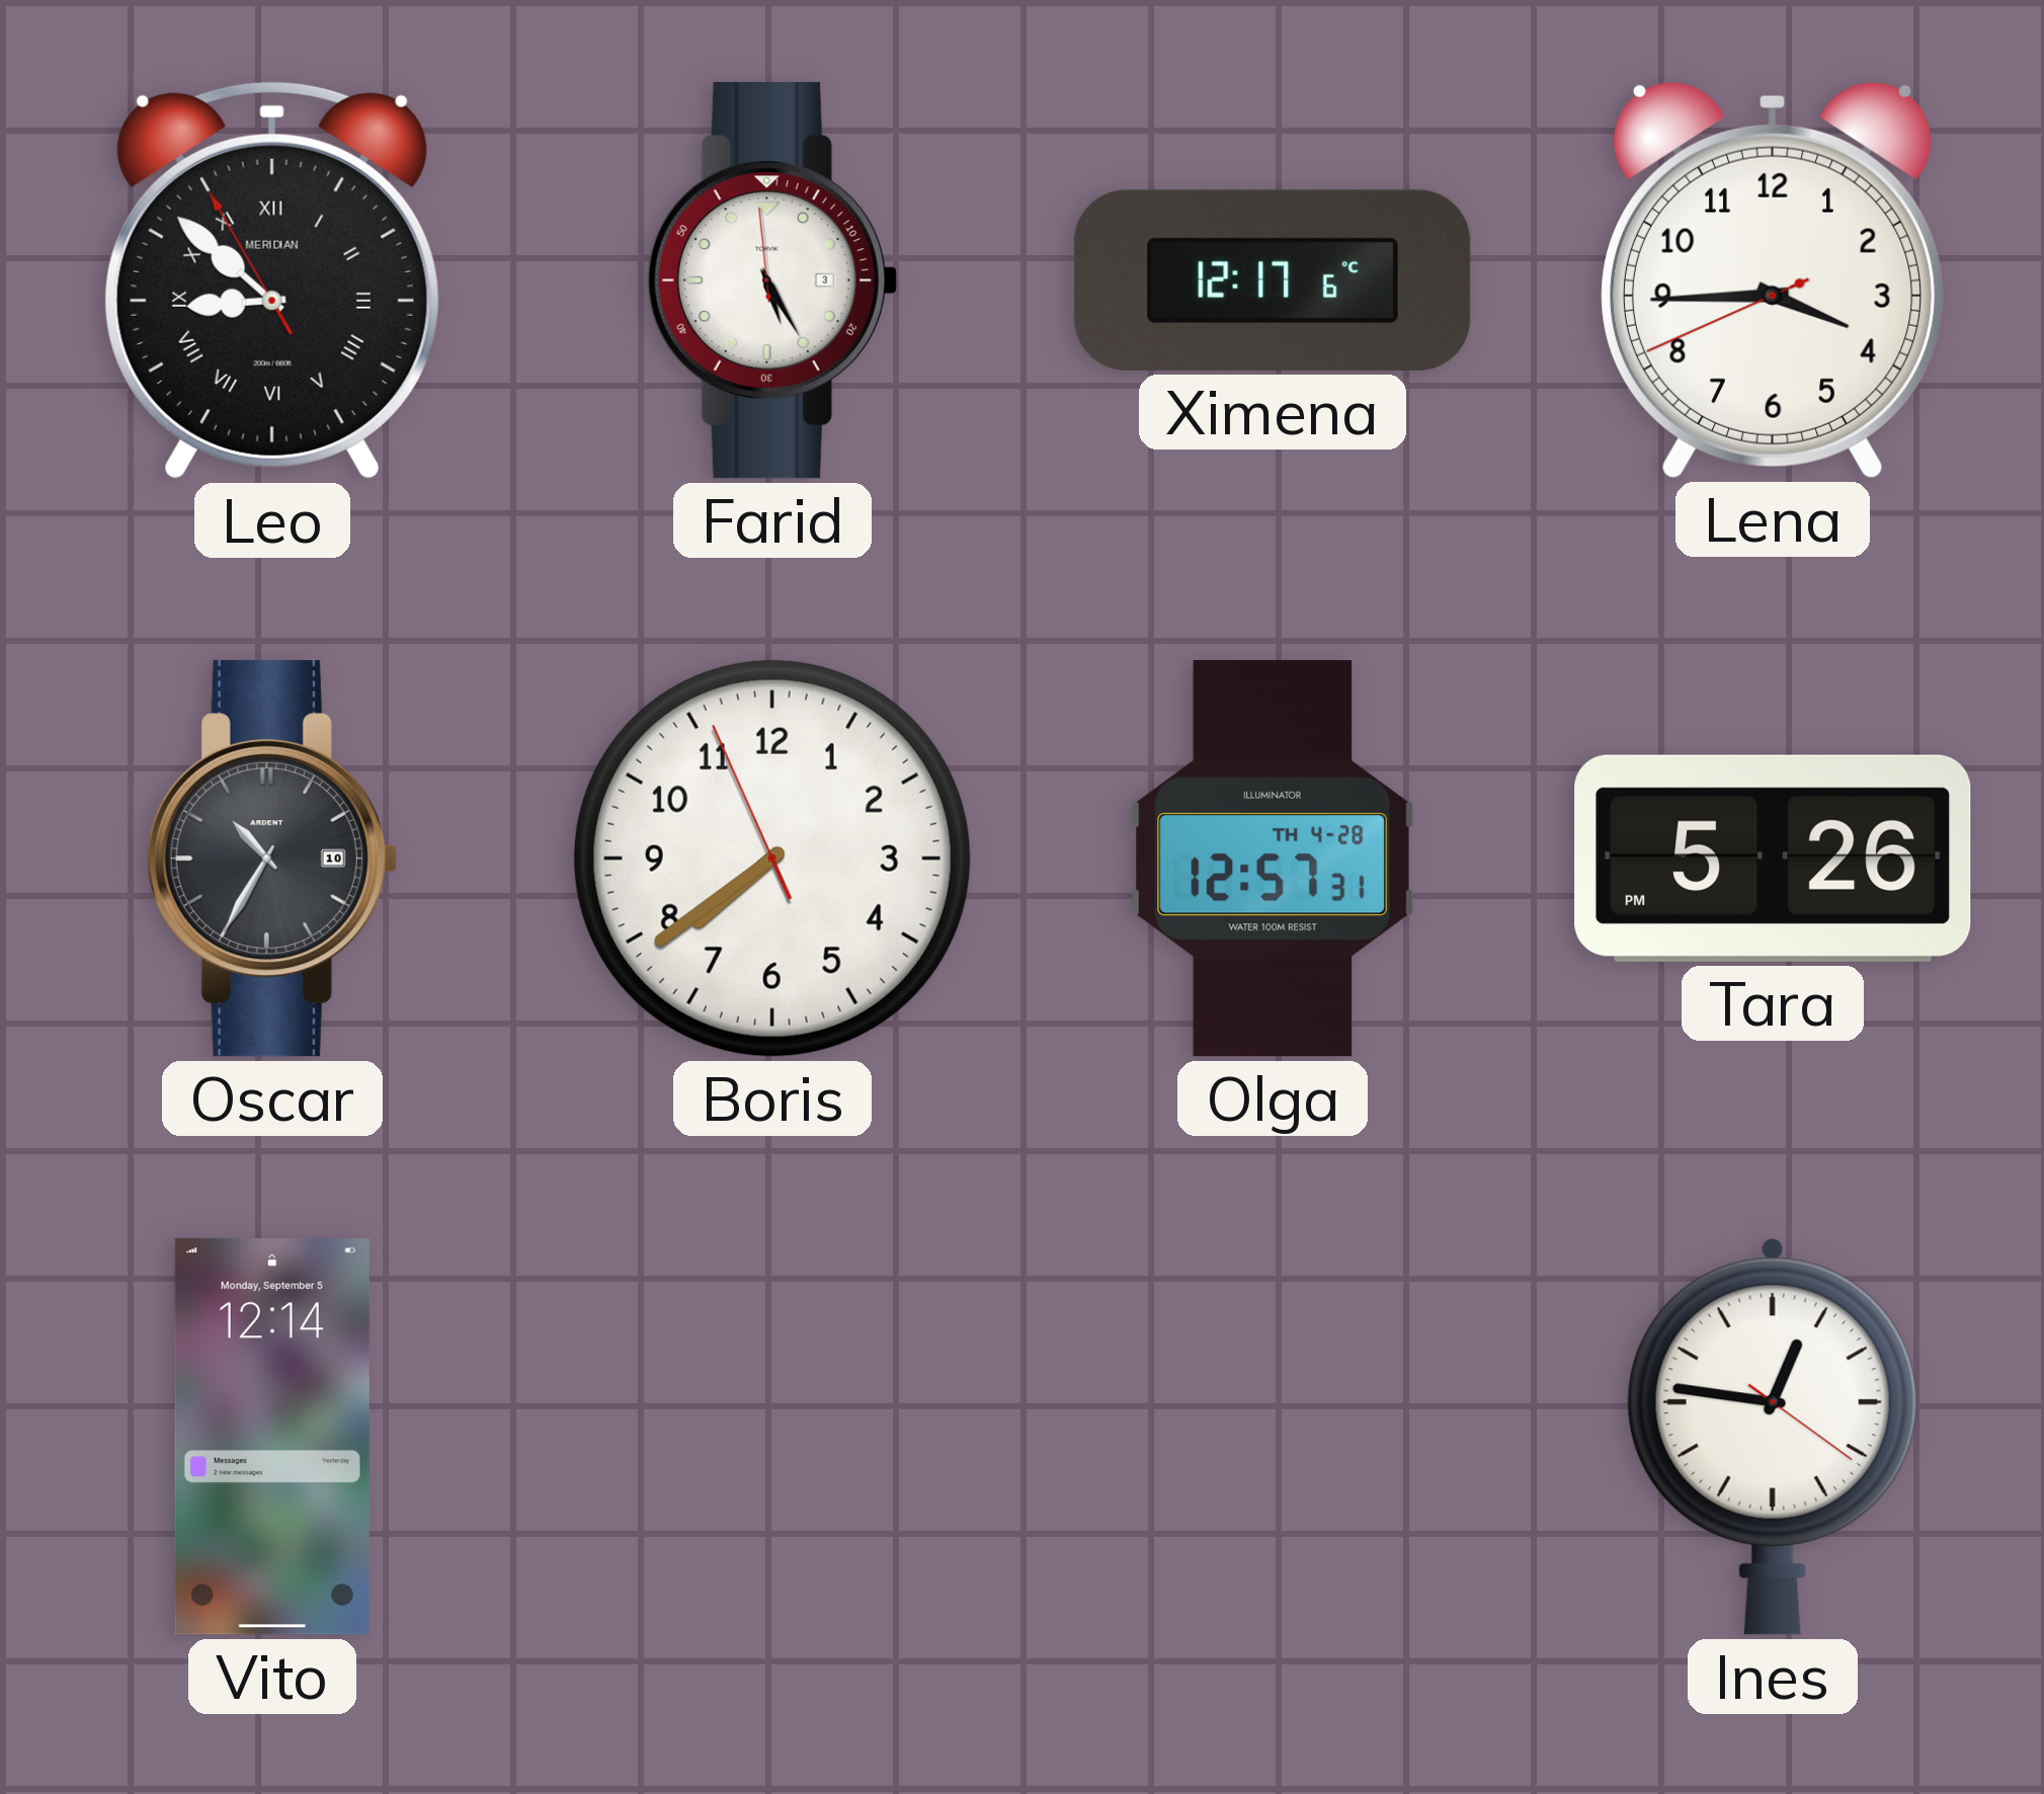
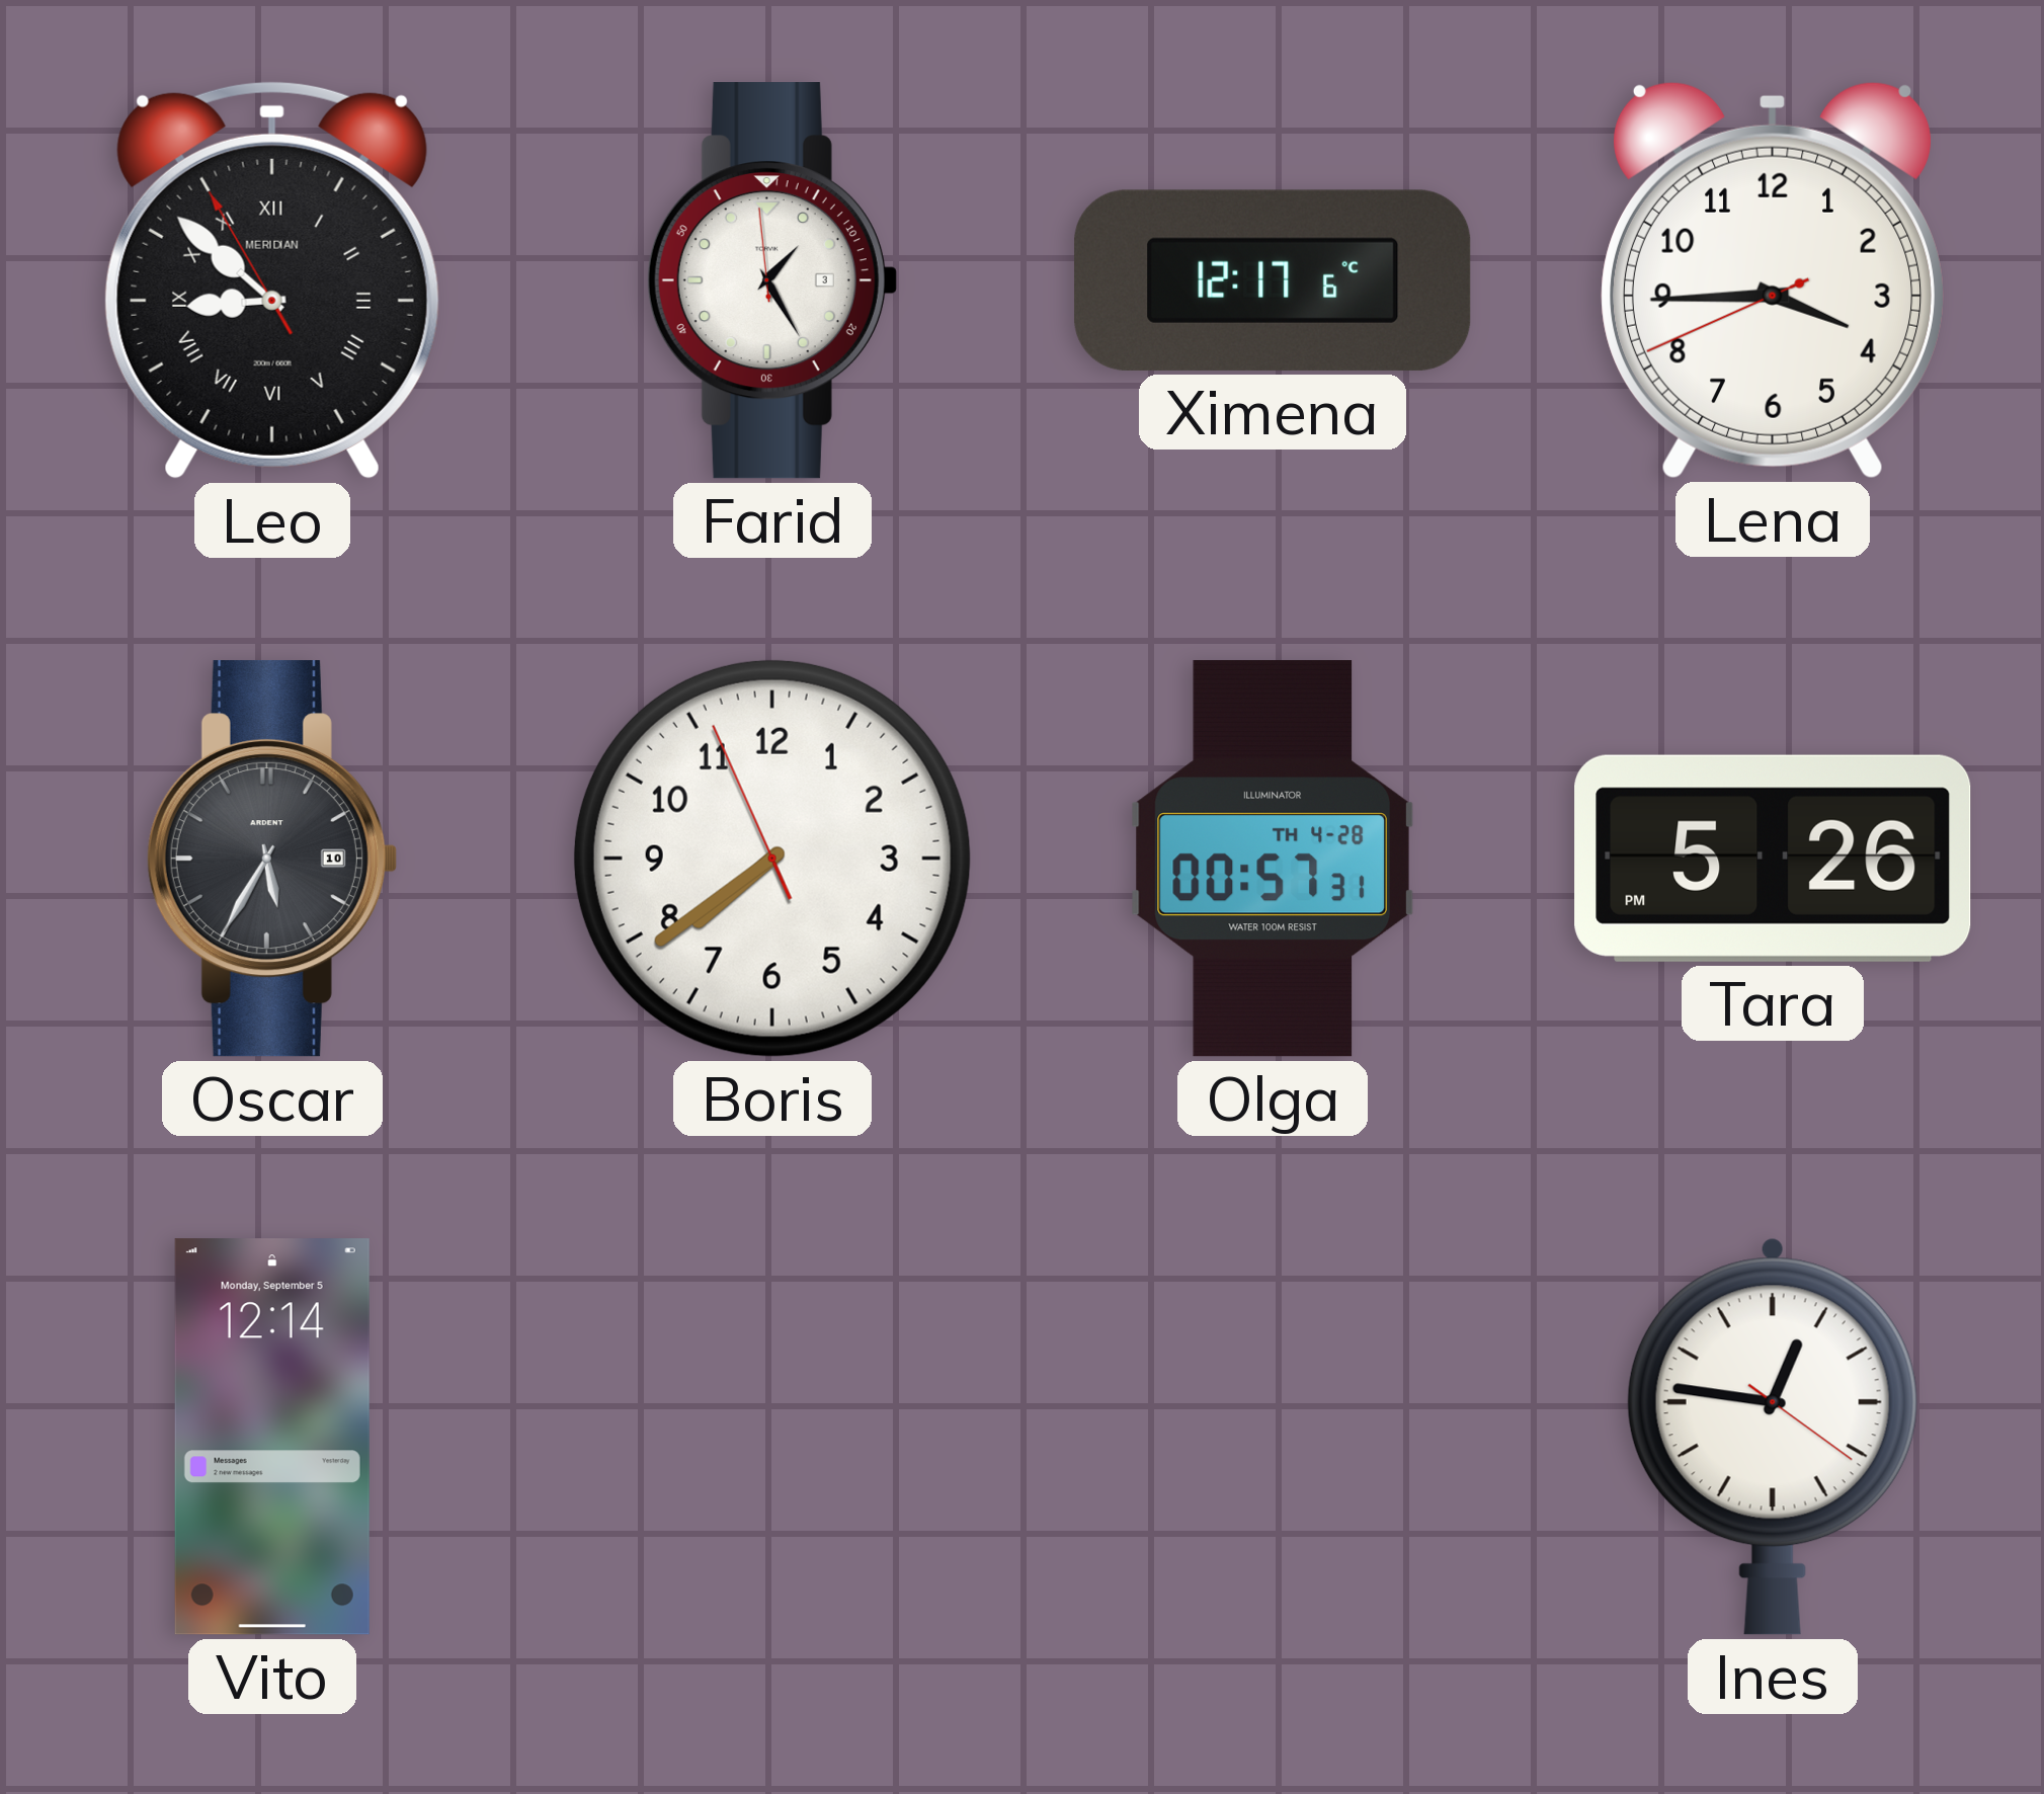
Farid: 5:24 -> 1:24
Oscar: 10:35 -> 5:35
Olga: 12:57 -> 00:57
